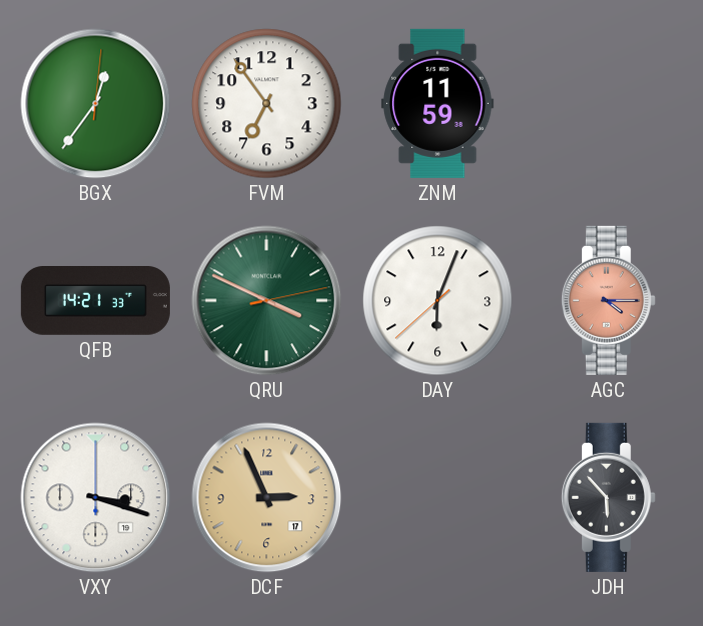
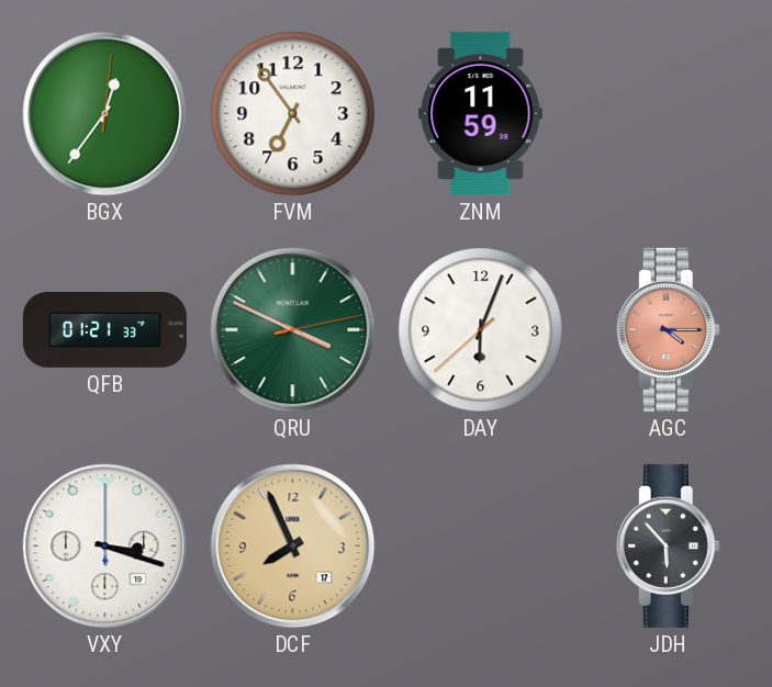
QFB: 14:21 -> 01:21
DCF: 2:56 -> 7:56
